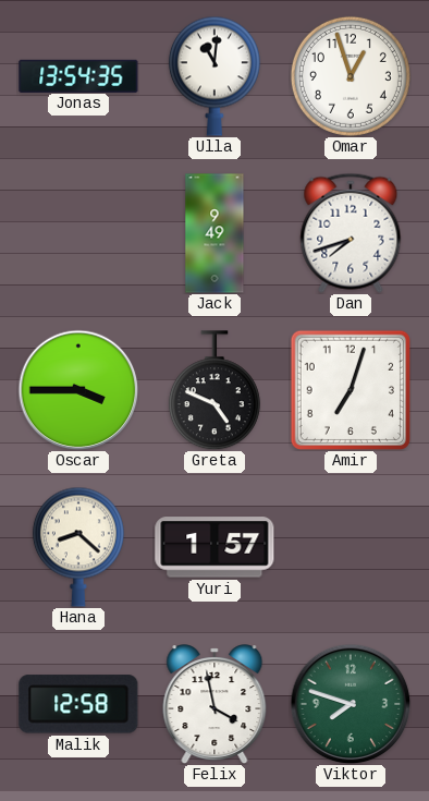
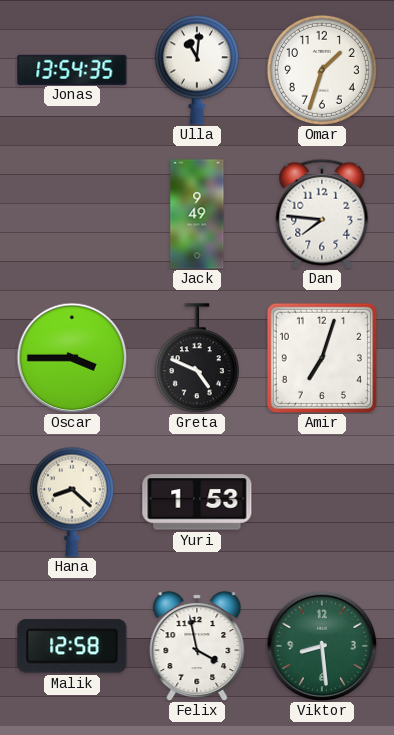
Omar: 12:57 -> 1:33
Dan: 7:42 -> 7:46
Yuri: 1:57 -> 1:53
Viktor: 7:48 -> 8:29
